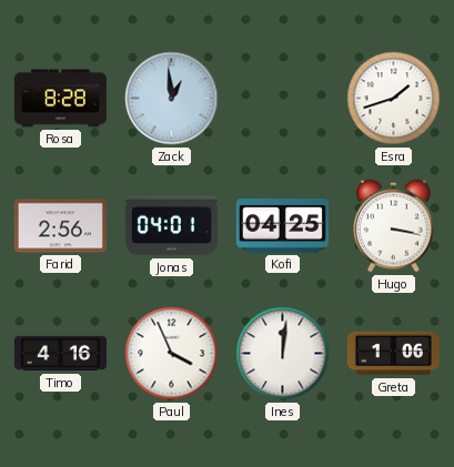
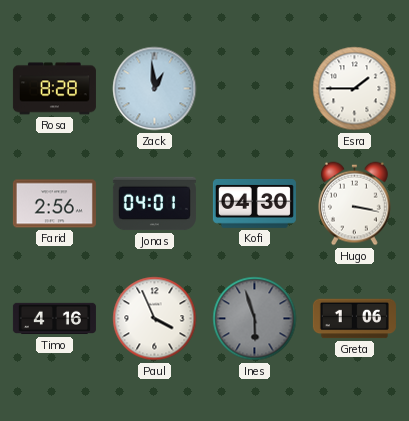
Esra: 1:42 -> 1:45
Kofi: 04:25 -> 04:30
Ines: 12:01 -> 5:57
Ines dial: white -> grey
